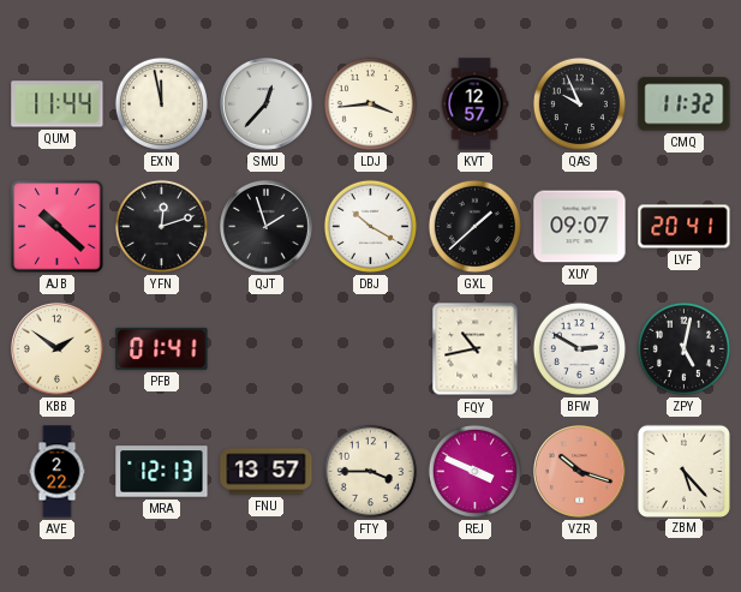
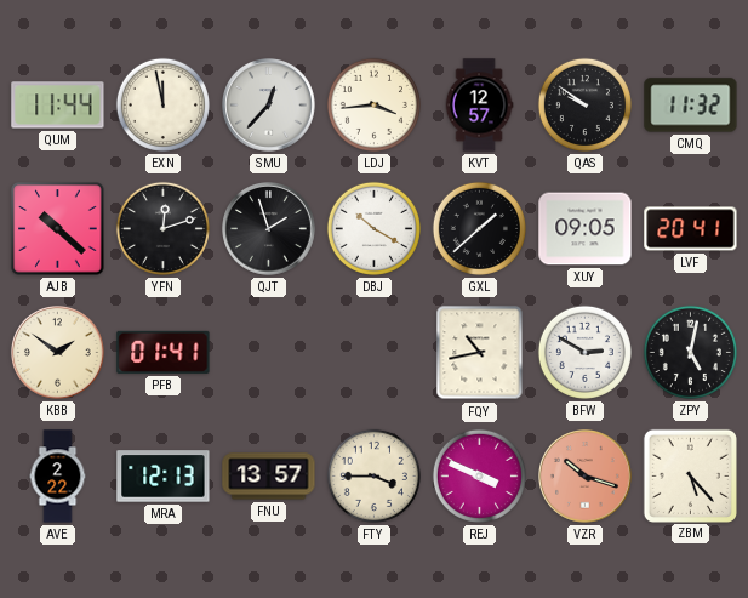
QAS: 9:56 -> 9:51
XUY: 09:07 -> 09:05
